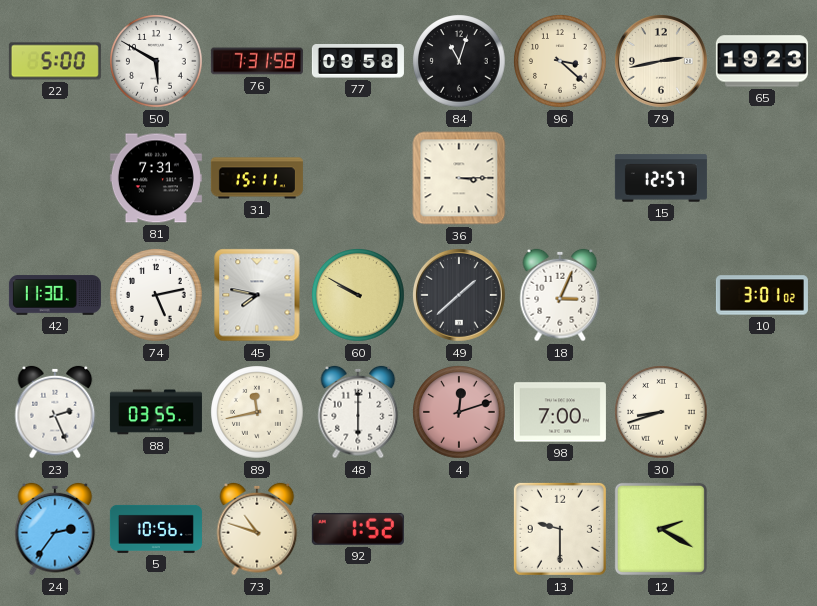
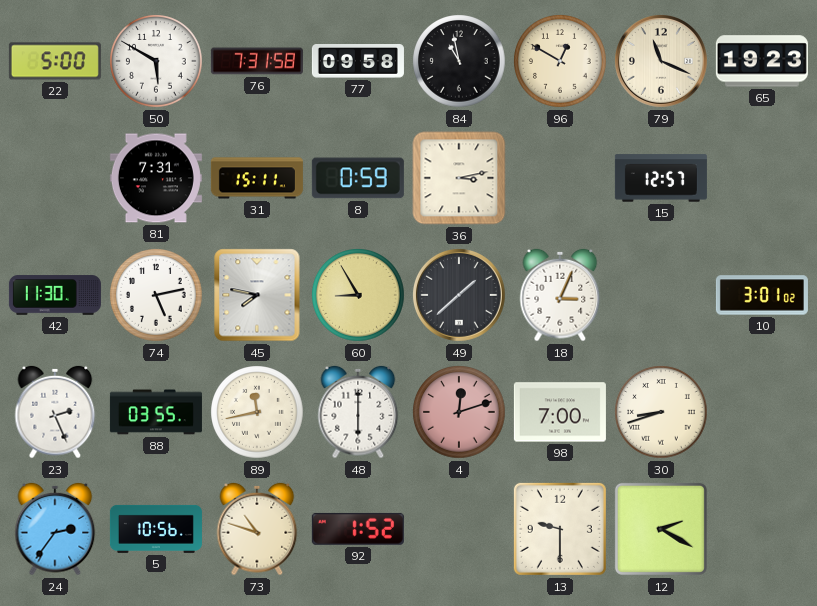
84: 11:03 -> 10:58
96: 3:22 -> 12:50
79: 2:43 -> 11:19
8: none -> 0:59
36: 3:15 -> 3:13
60: 9:50 -> 8:55
